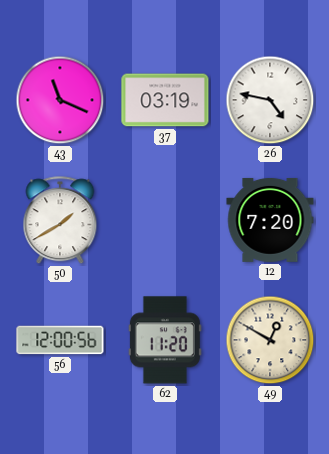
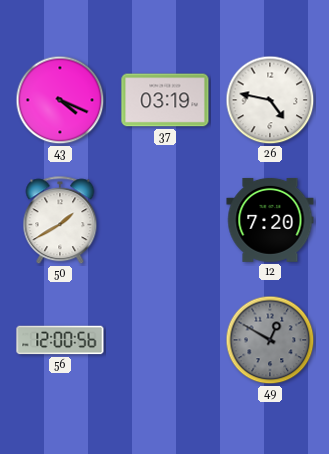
43: 11:19 -> 4:19
62: 11:20 -> none
49 dial: cream -> grey
